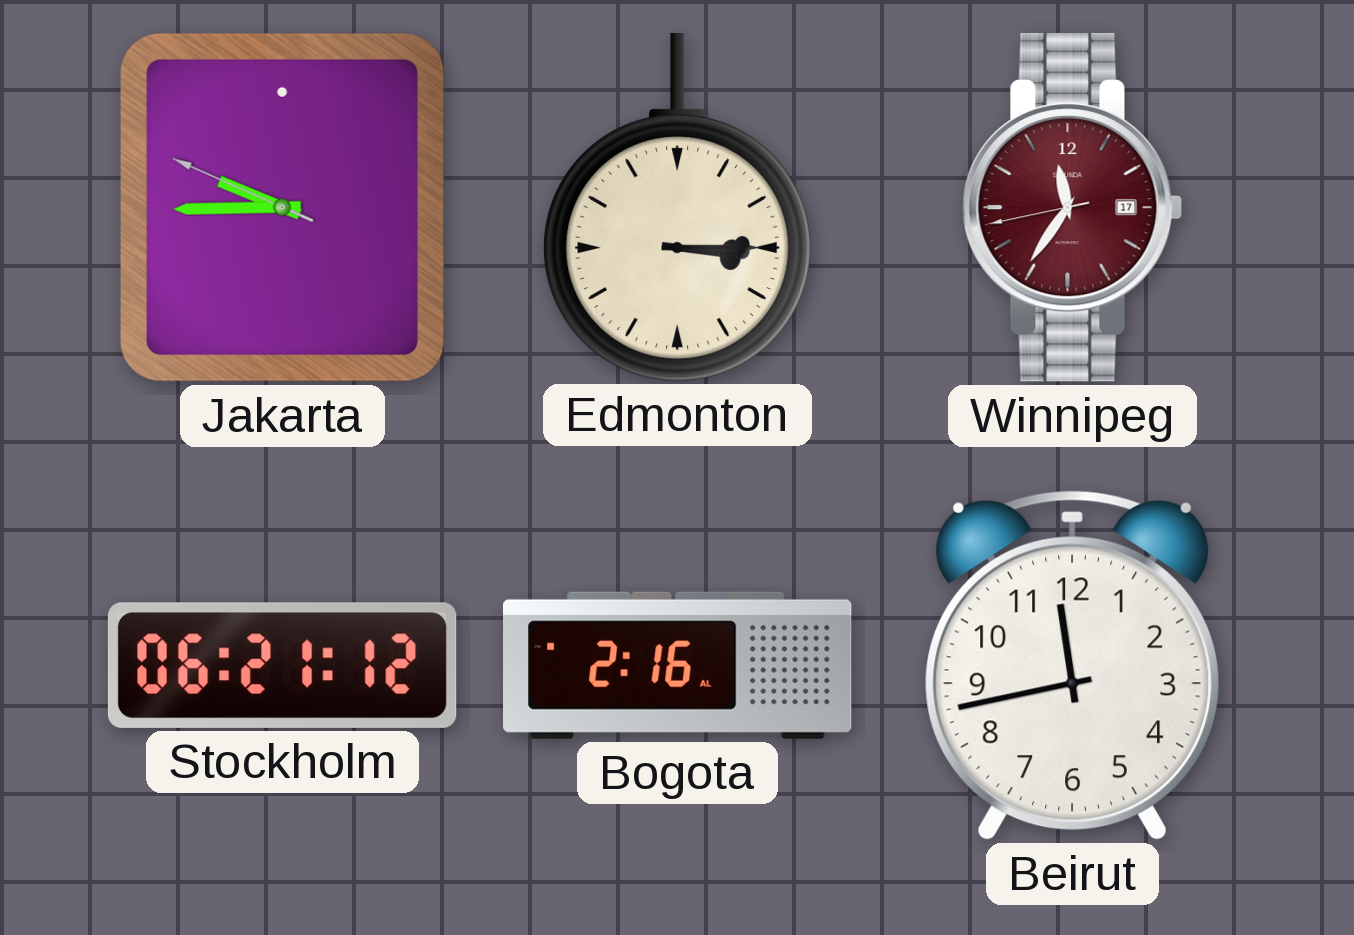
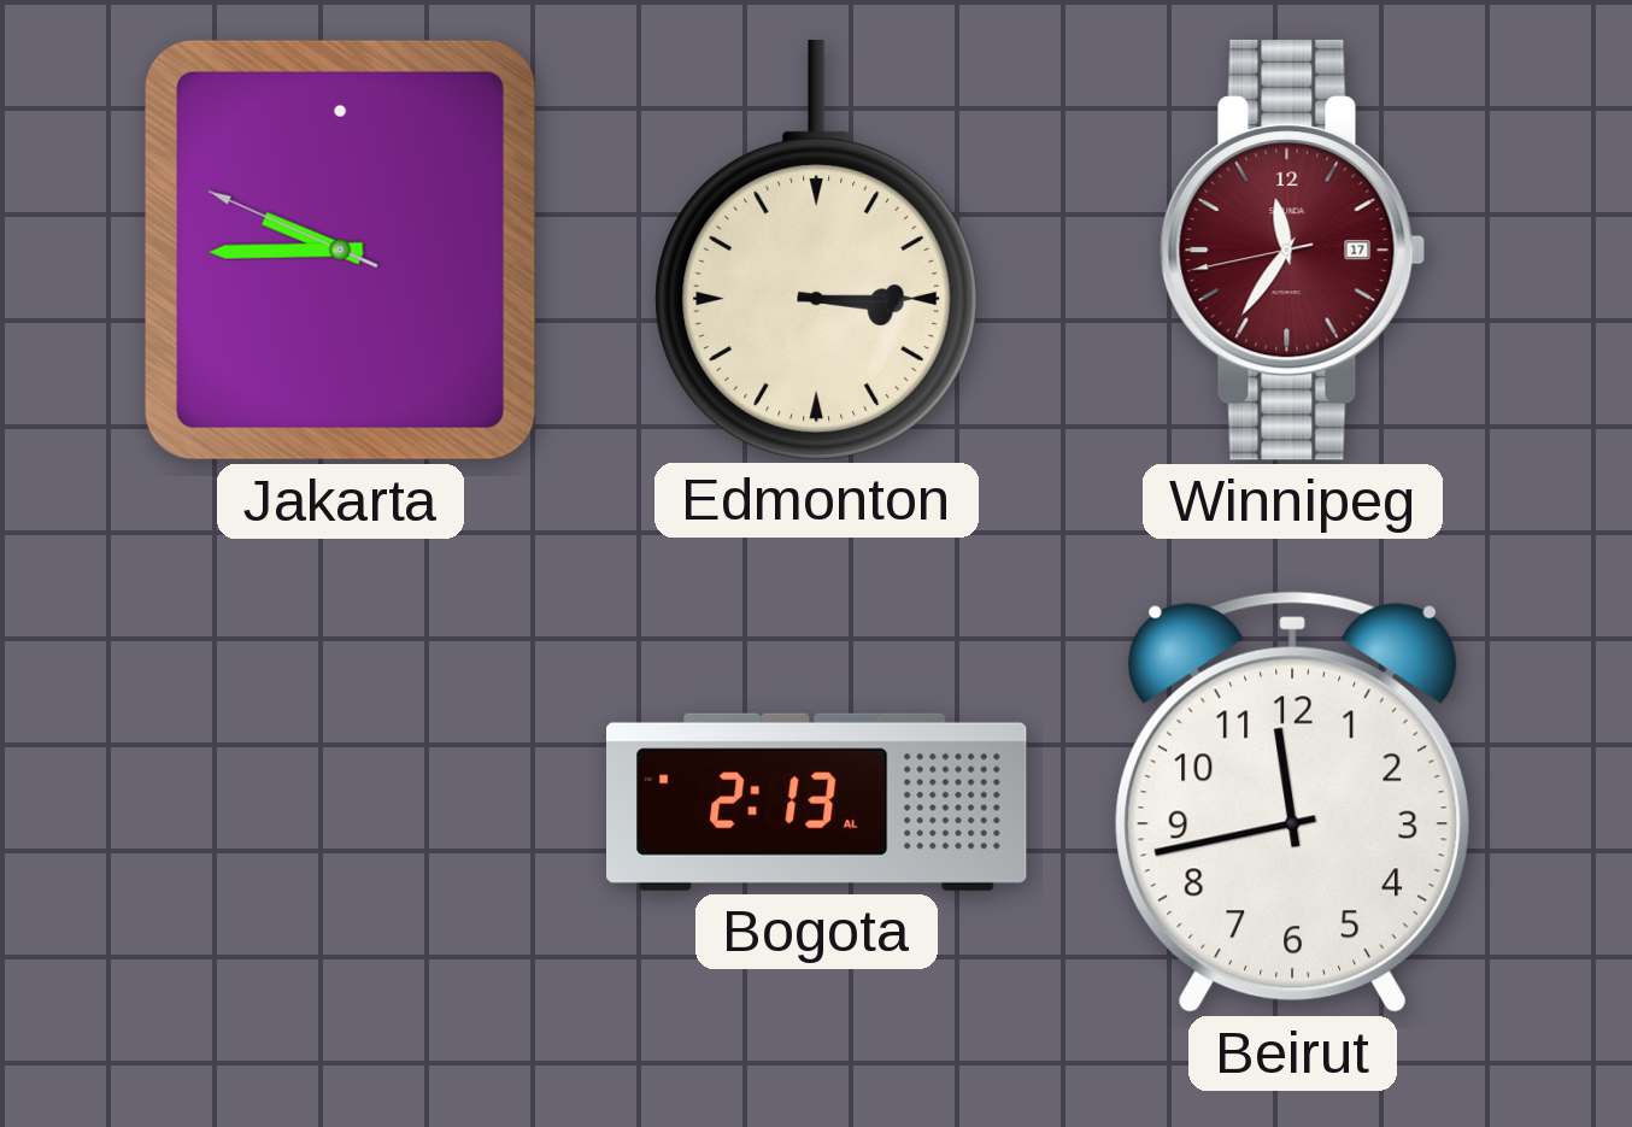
Stockholm: 06:21 -> none
Bogota: 2:16 -> 2:13
